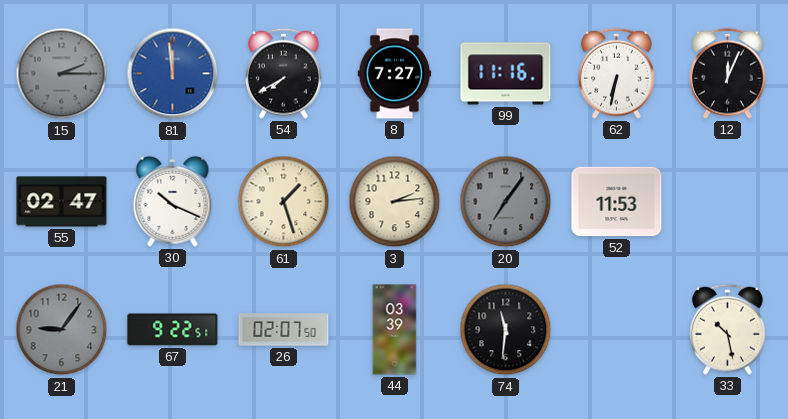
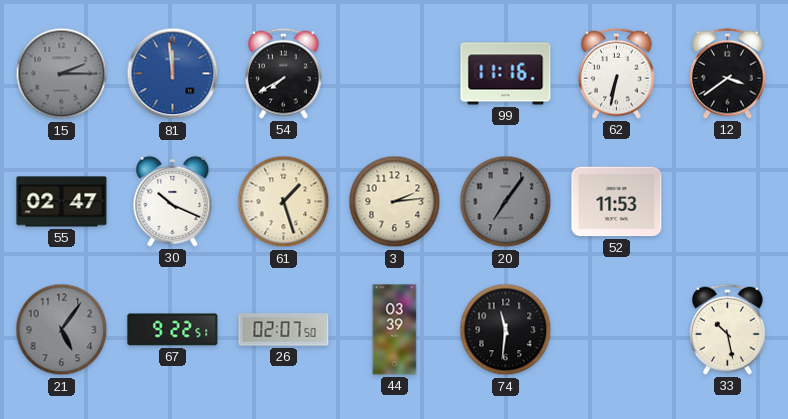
8: 7:27 -> none
12: 12:04 -> 3:39
21: 9:06 -> 5:06
